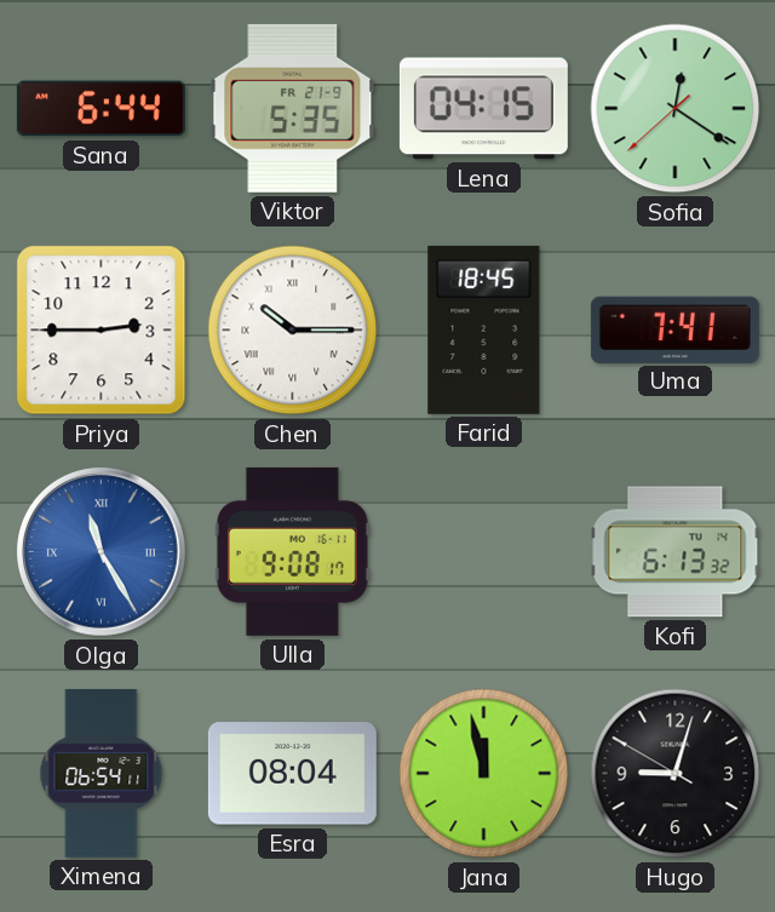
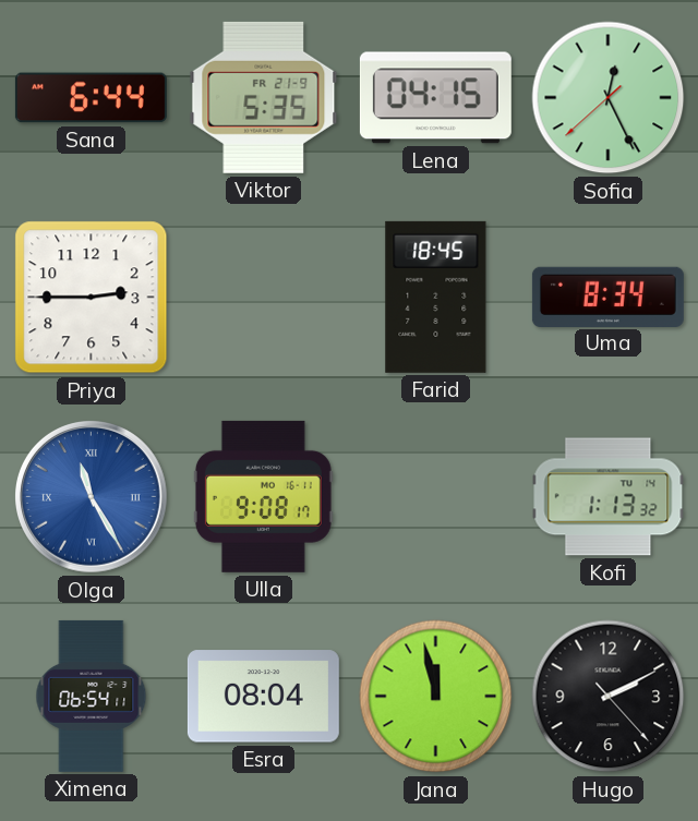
Sofia: 12:20 -> 12:25
Chen: 10:15 -> none
Uma: 7:41 -> 8:34
Kofi: 6:13 -> 1:13
Hugo: 9:02 -> 2:10
